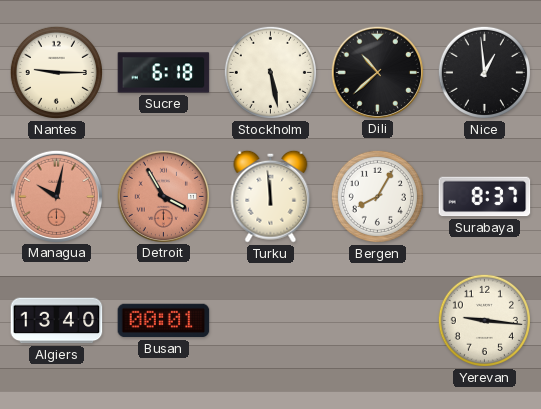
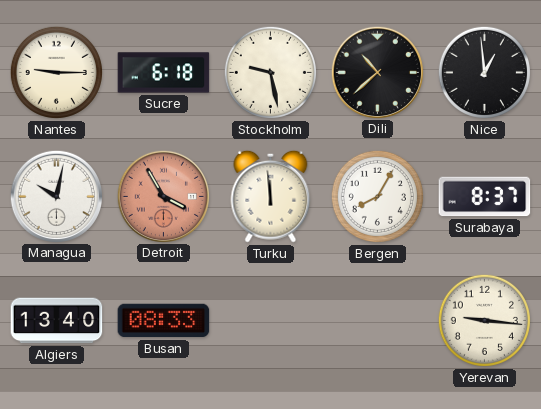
Stockholm: 5:28 -> 9:28
Managua dial: salmon -> white
Busan: 00:01 -> 08:33
